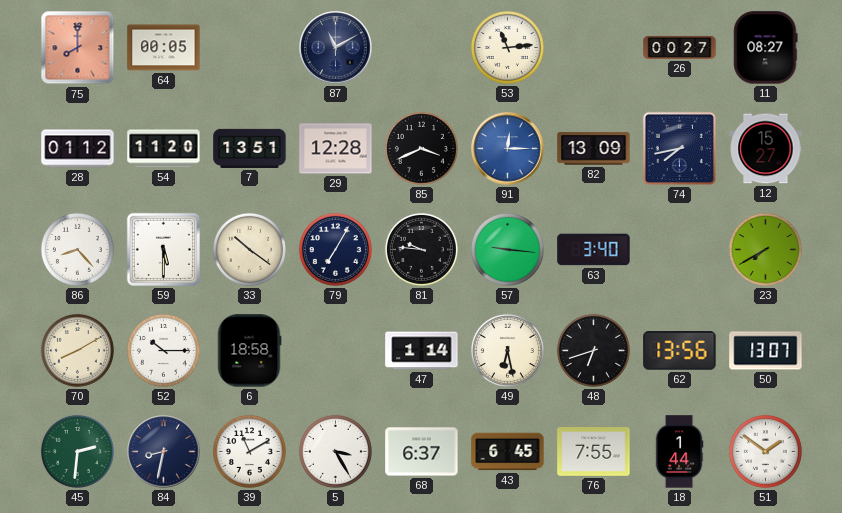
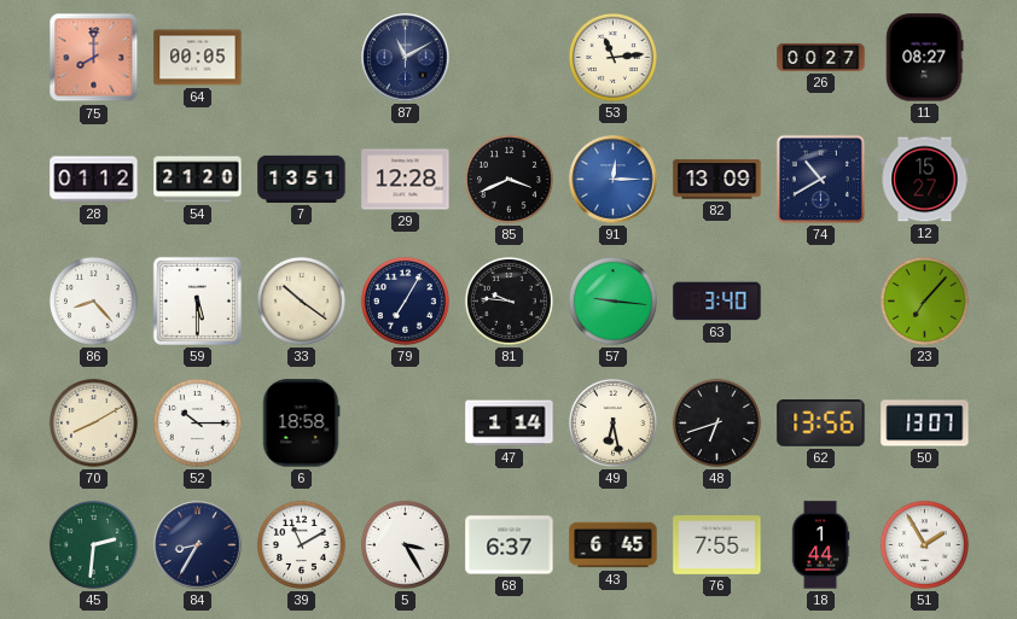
54: 11:20 -> 21:20
74: 7:43 -> 10:40
23: 7:40 -> 7:07
84: 8:32 -> 8:35
51: 1:51 -> 1:55
